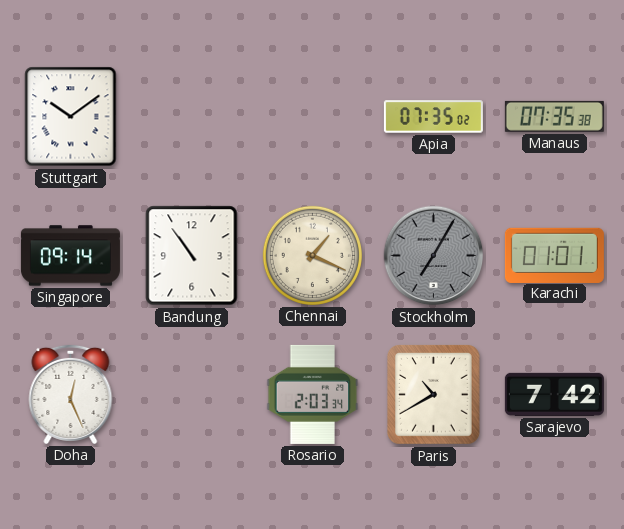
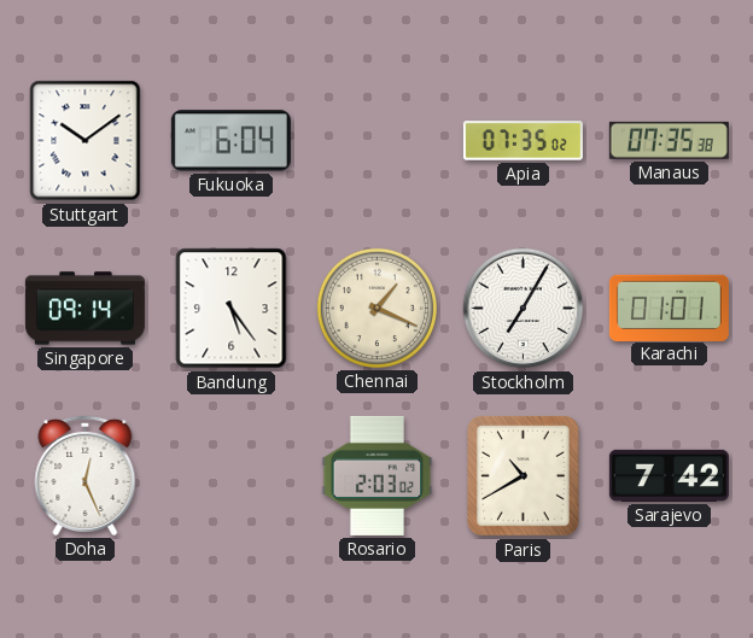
Fukuoka: none -> 6:04
Bandung: 10:54 -> 5:24
Stockholm dial: grey -> white
Rosario: 2:03:34 -> 2:03:02
